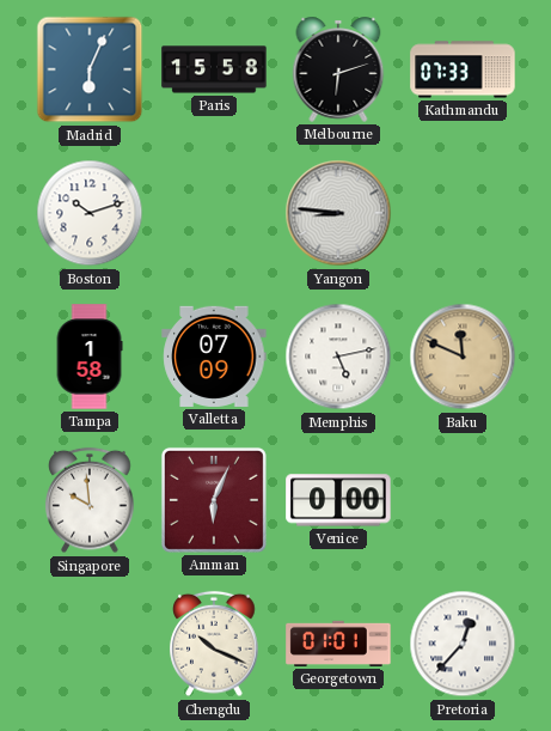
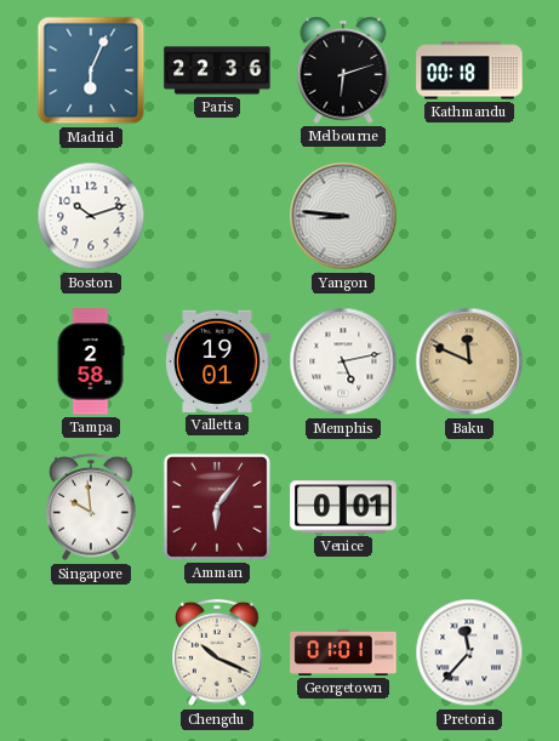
Paris: 15:58 -> 22:36
Kathmandu: 07:33 -> 00:18
Tampa: 1:58 -> 2:58
Valletta: 07:09 -> 19:01
Amman: 6:04 -> 6:06
Venice: 0:00 -> 0:01
Pretoria: 12:37 -> 11:37
